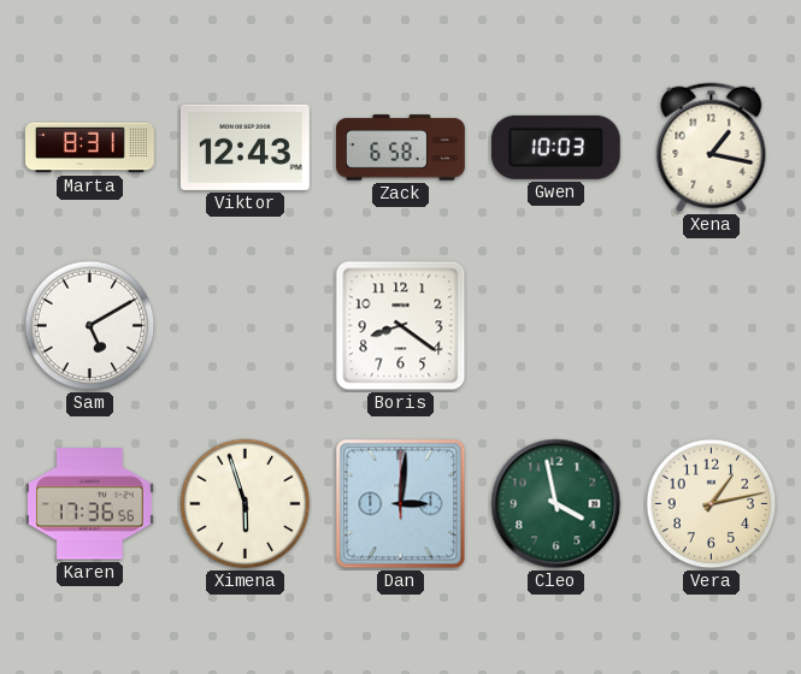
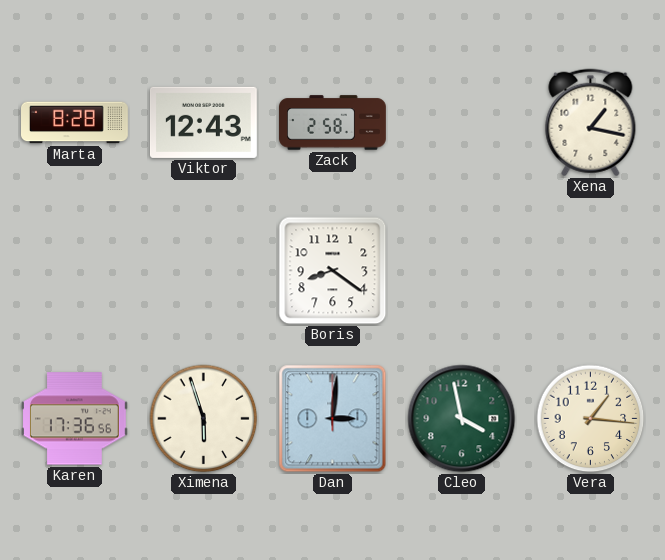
Marta: 8:31 -> 8:28
Zack: 6:58 -> 2:58
Gwen: 10:03 -> none
Sam: 5:10 -> none
Vera: 1:13 -> 1:16
